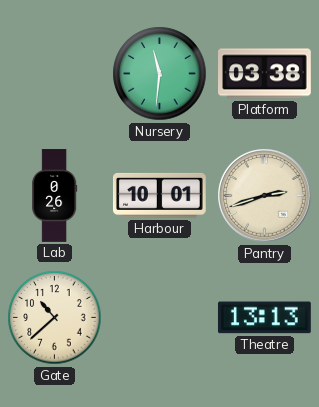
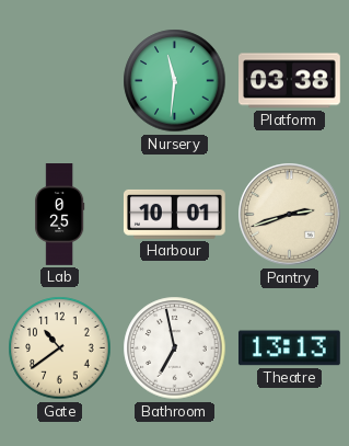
Lab: 0:26 -> 0:25
Gate: 10:38 -> 10:39
Bathroom: none -> 6:58
